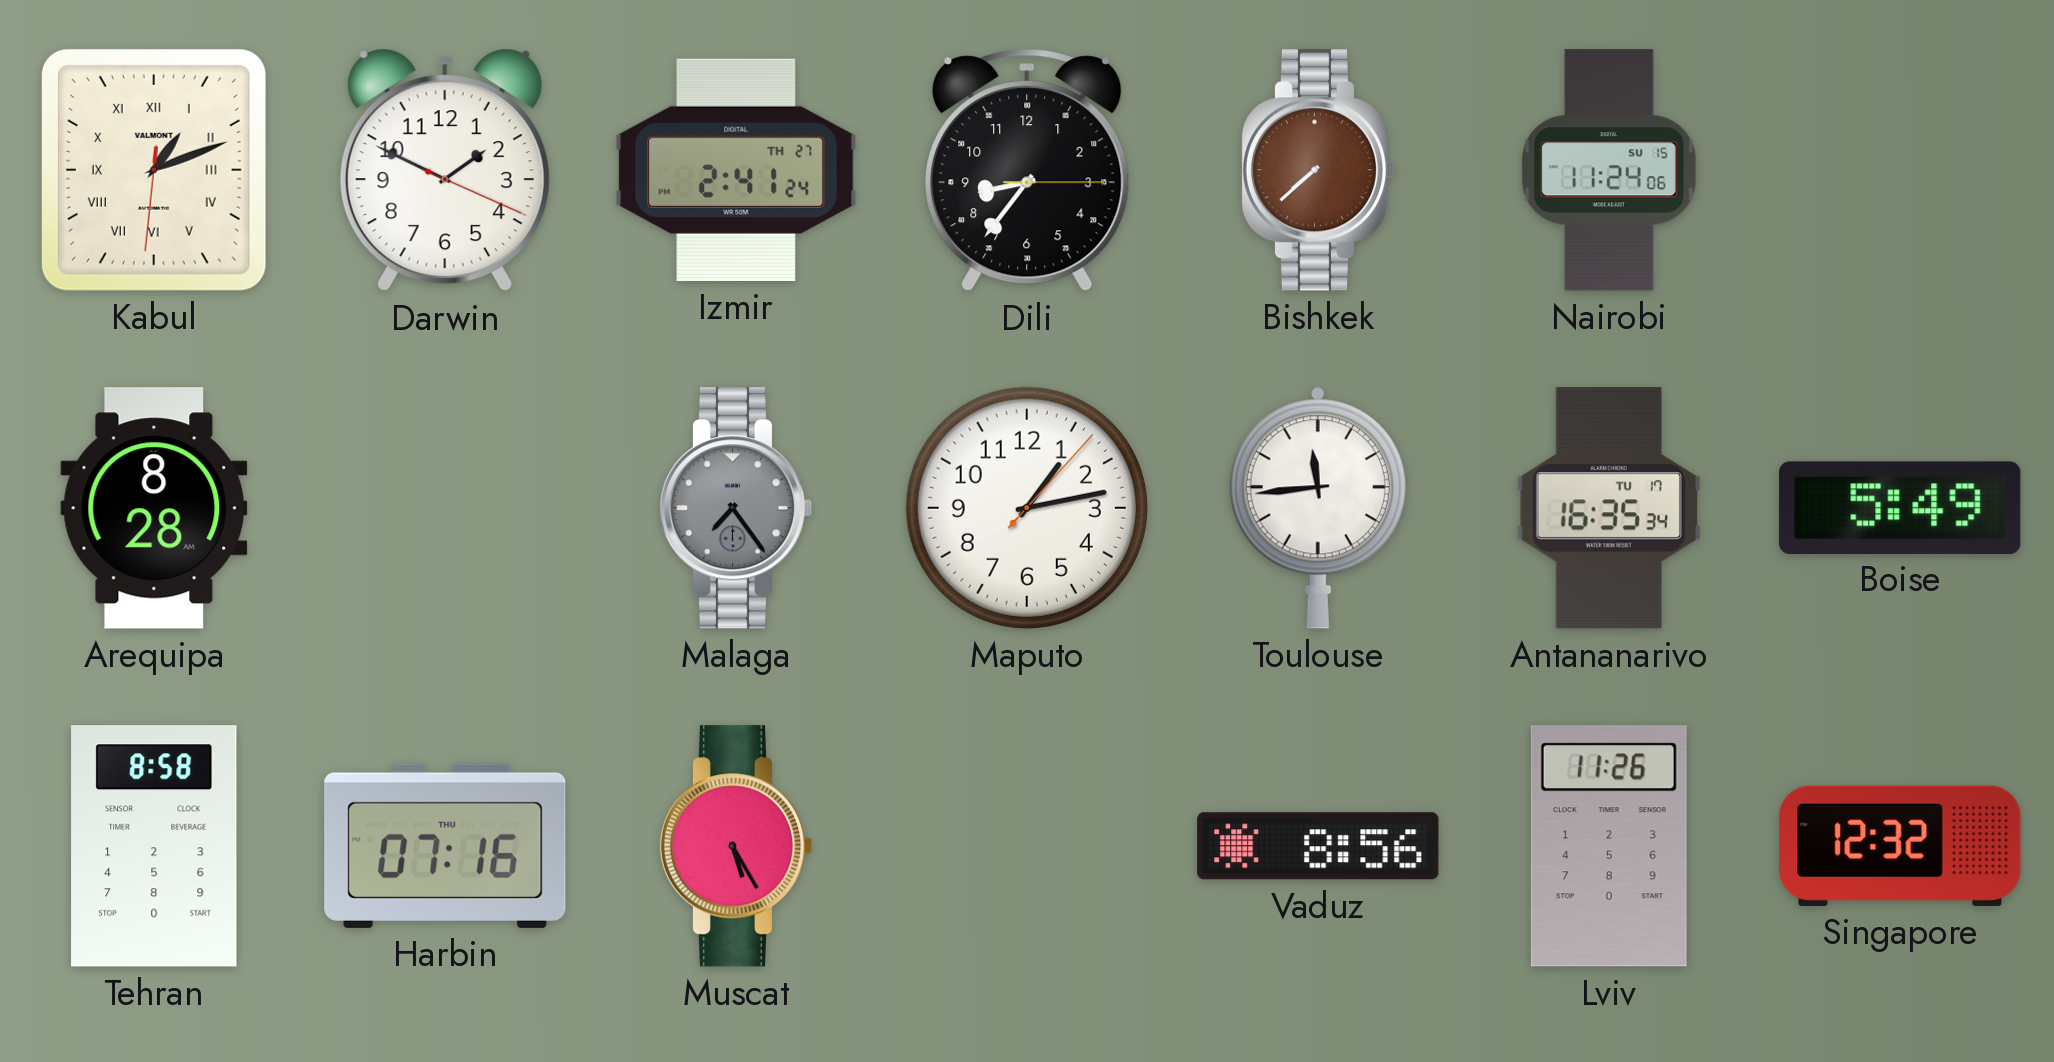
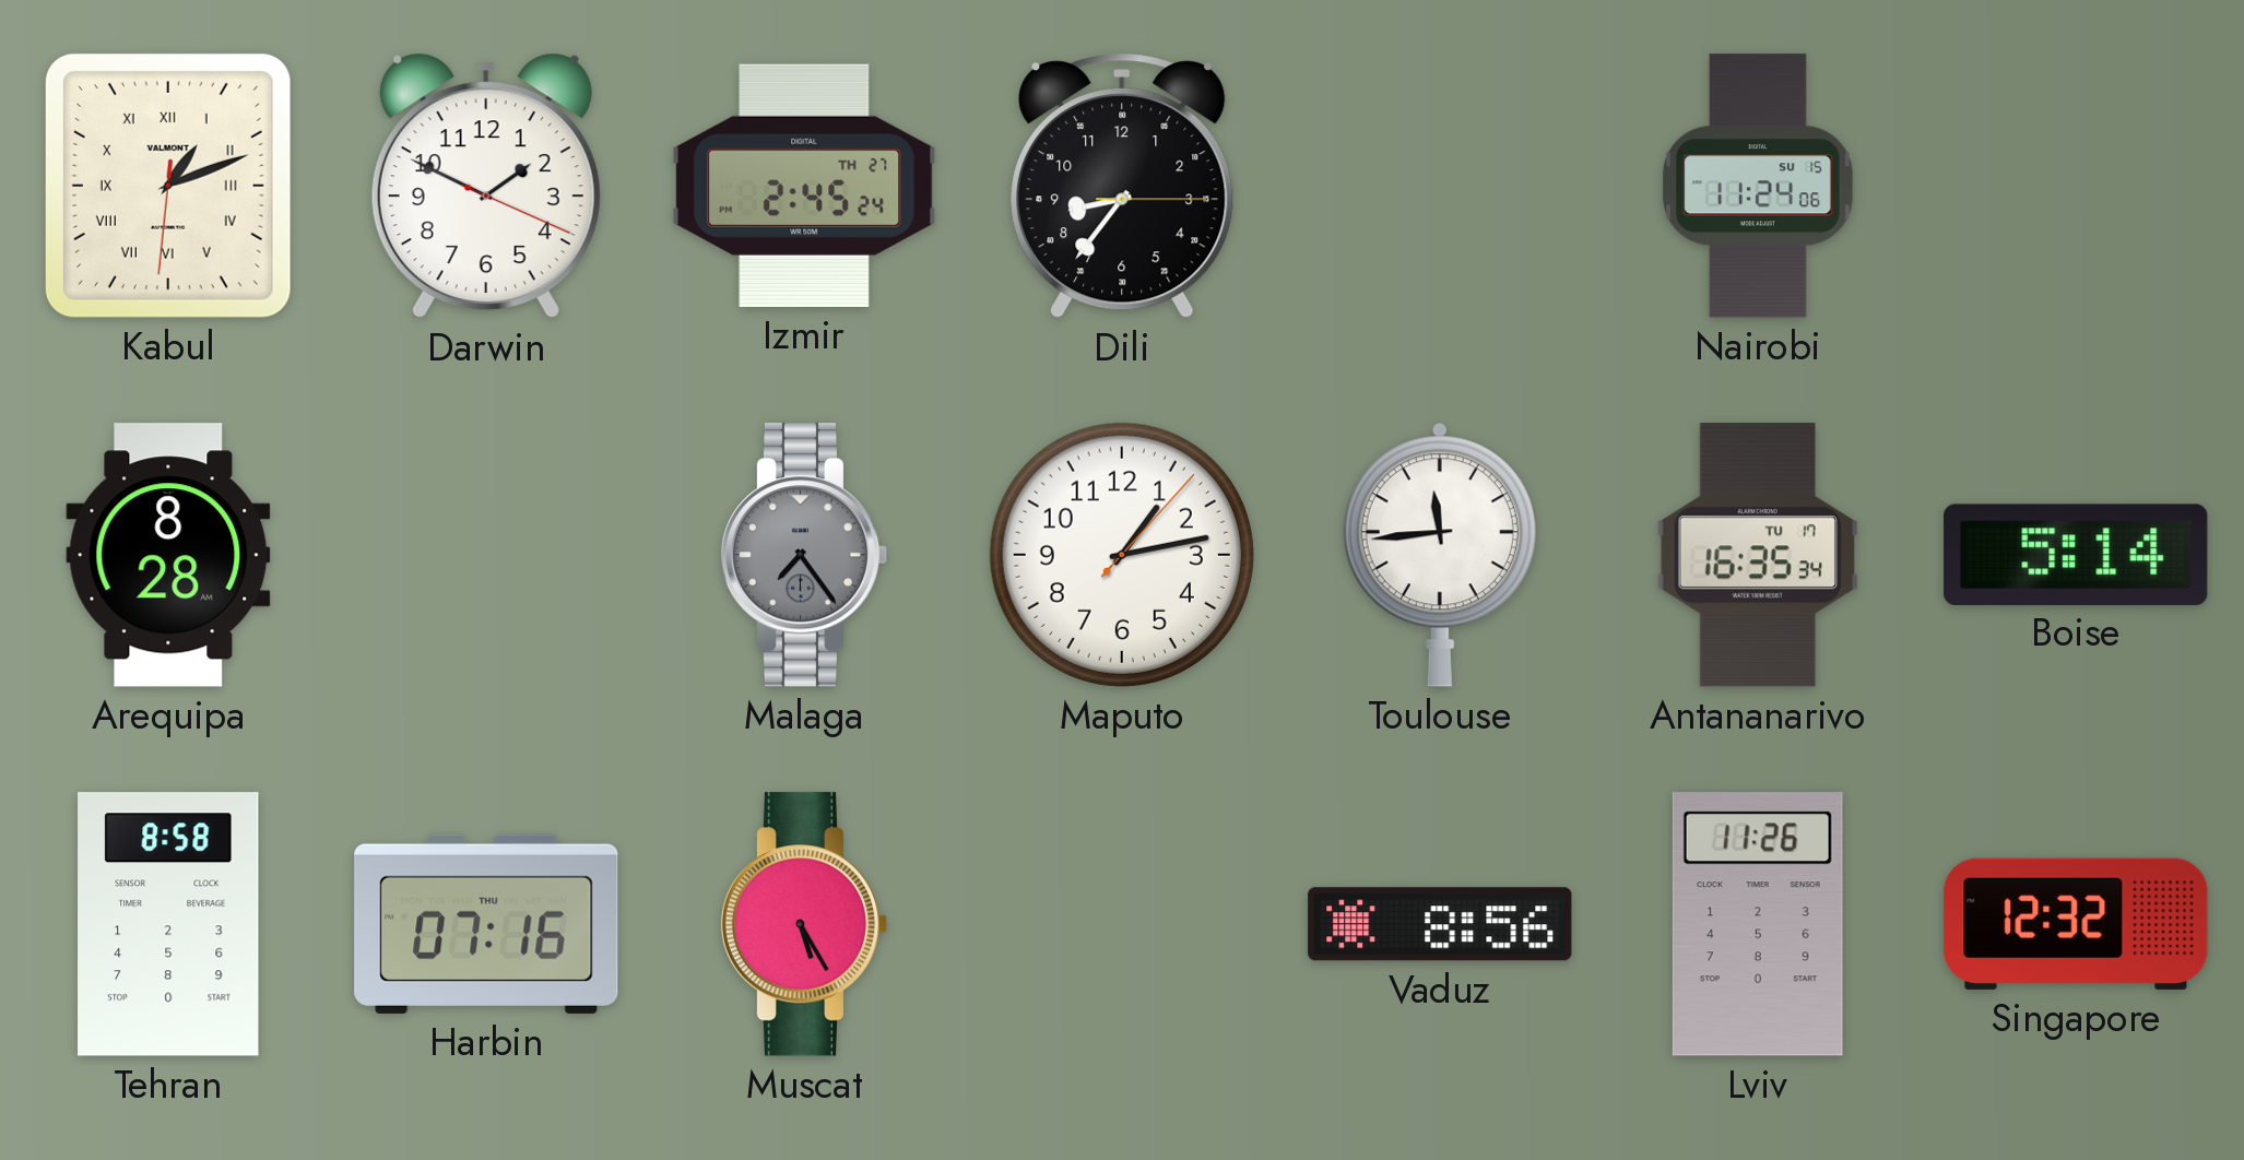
Izmir: 2:41 -> 2:45
Bishkek: 7:38 -> none
Boise: 5:49 -> 5:14
